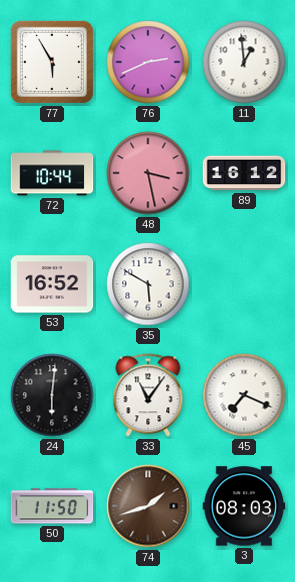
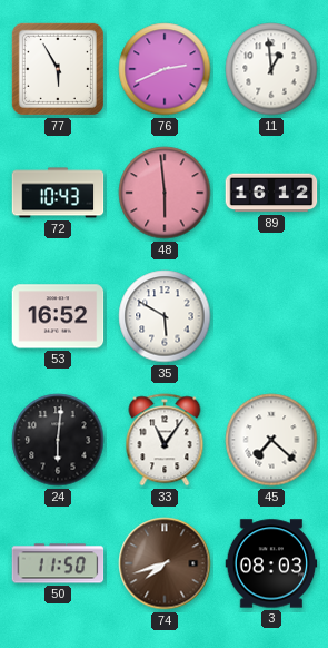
72: 10:44 -> 10:43
48: 3:28 -> 5:59
45: 7:19 -> 7:22
74: 1:42 -> 7:42
